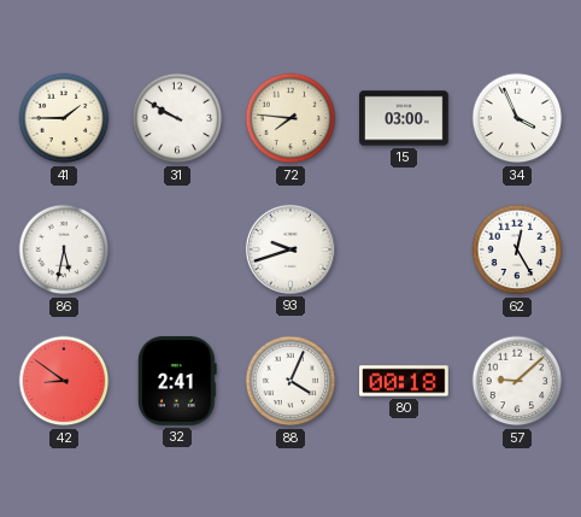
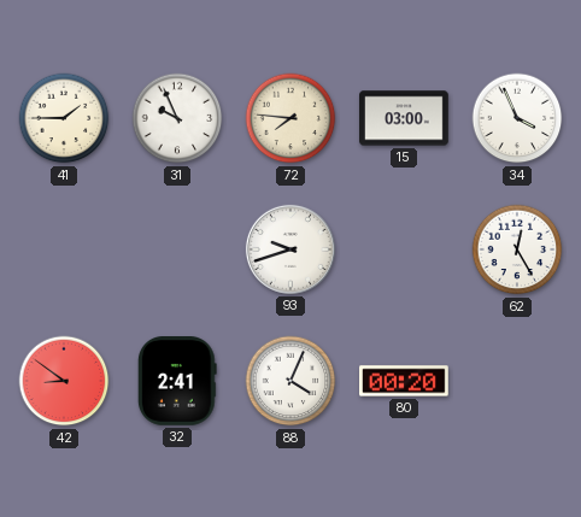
31: 9:50 -> 9:56
86: 5:32 -> none
80: 00:18 -> 00:20
57: 9:08 -> none
